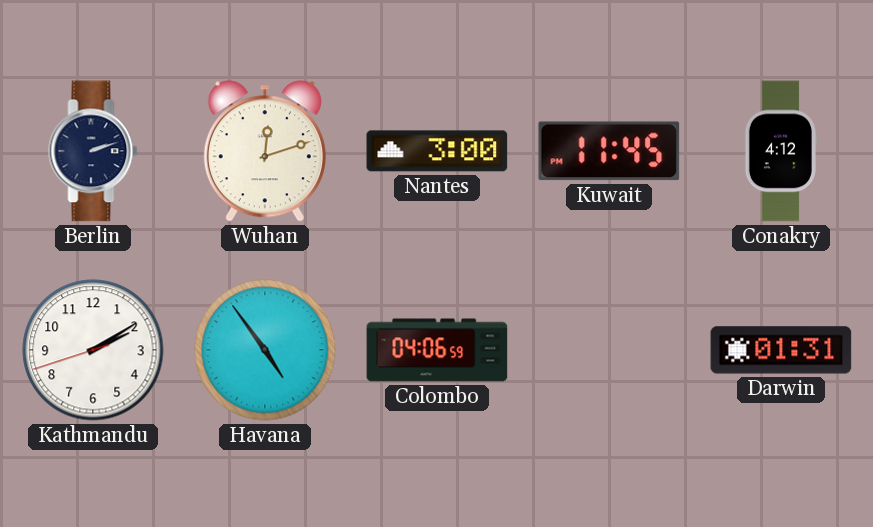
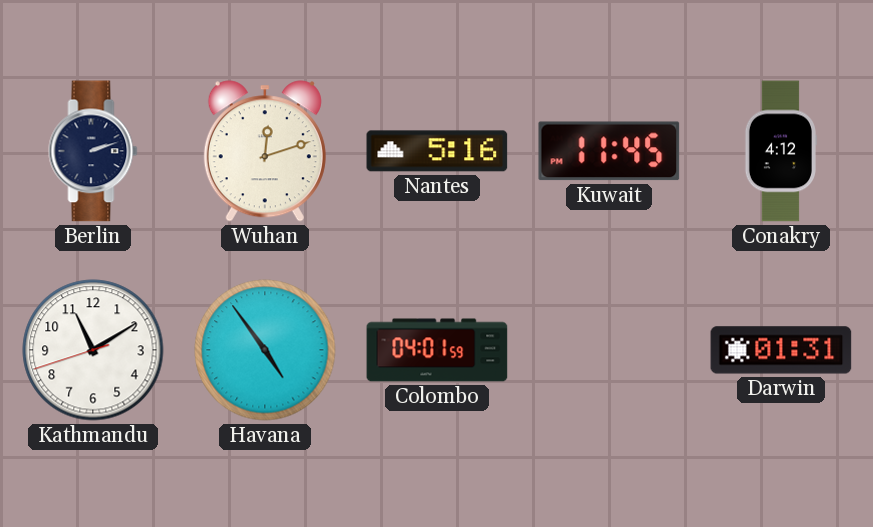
Nantes: 3:00 -> 5:16
Kathmandu: 2:09 -> 11:09
Colombo: 04:06 -> 04:01
